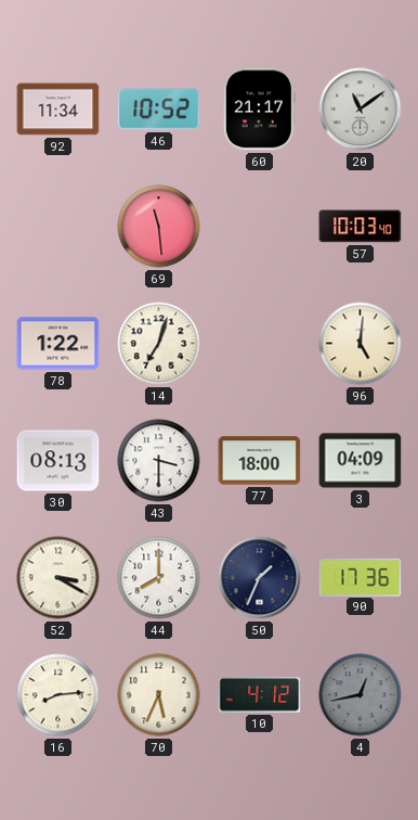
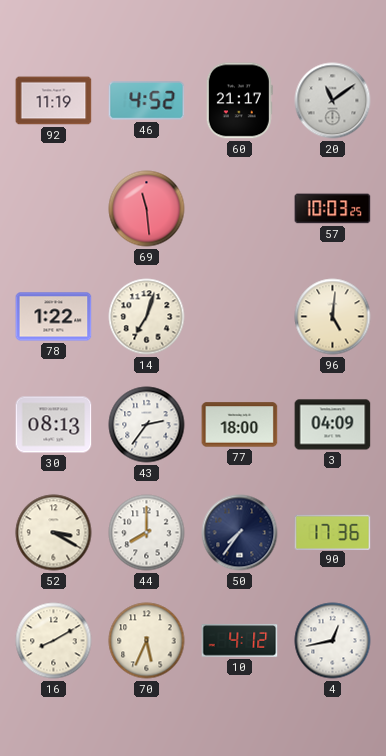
92: 11:34 -> 11:19
46: 10:52 -> 4:52
57: 10:03:40 -> 10:03:25
43: 3:30 -> 2:36
50: 1:34 -> 7:36
16: 8:14 -> 8:10
4 dial: grey -> white
